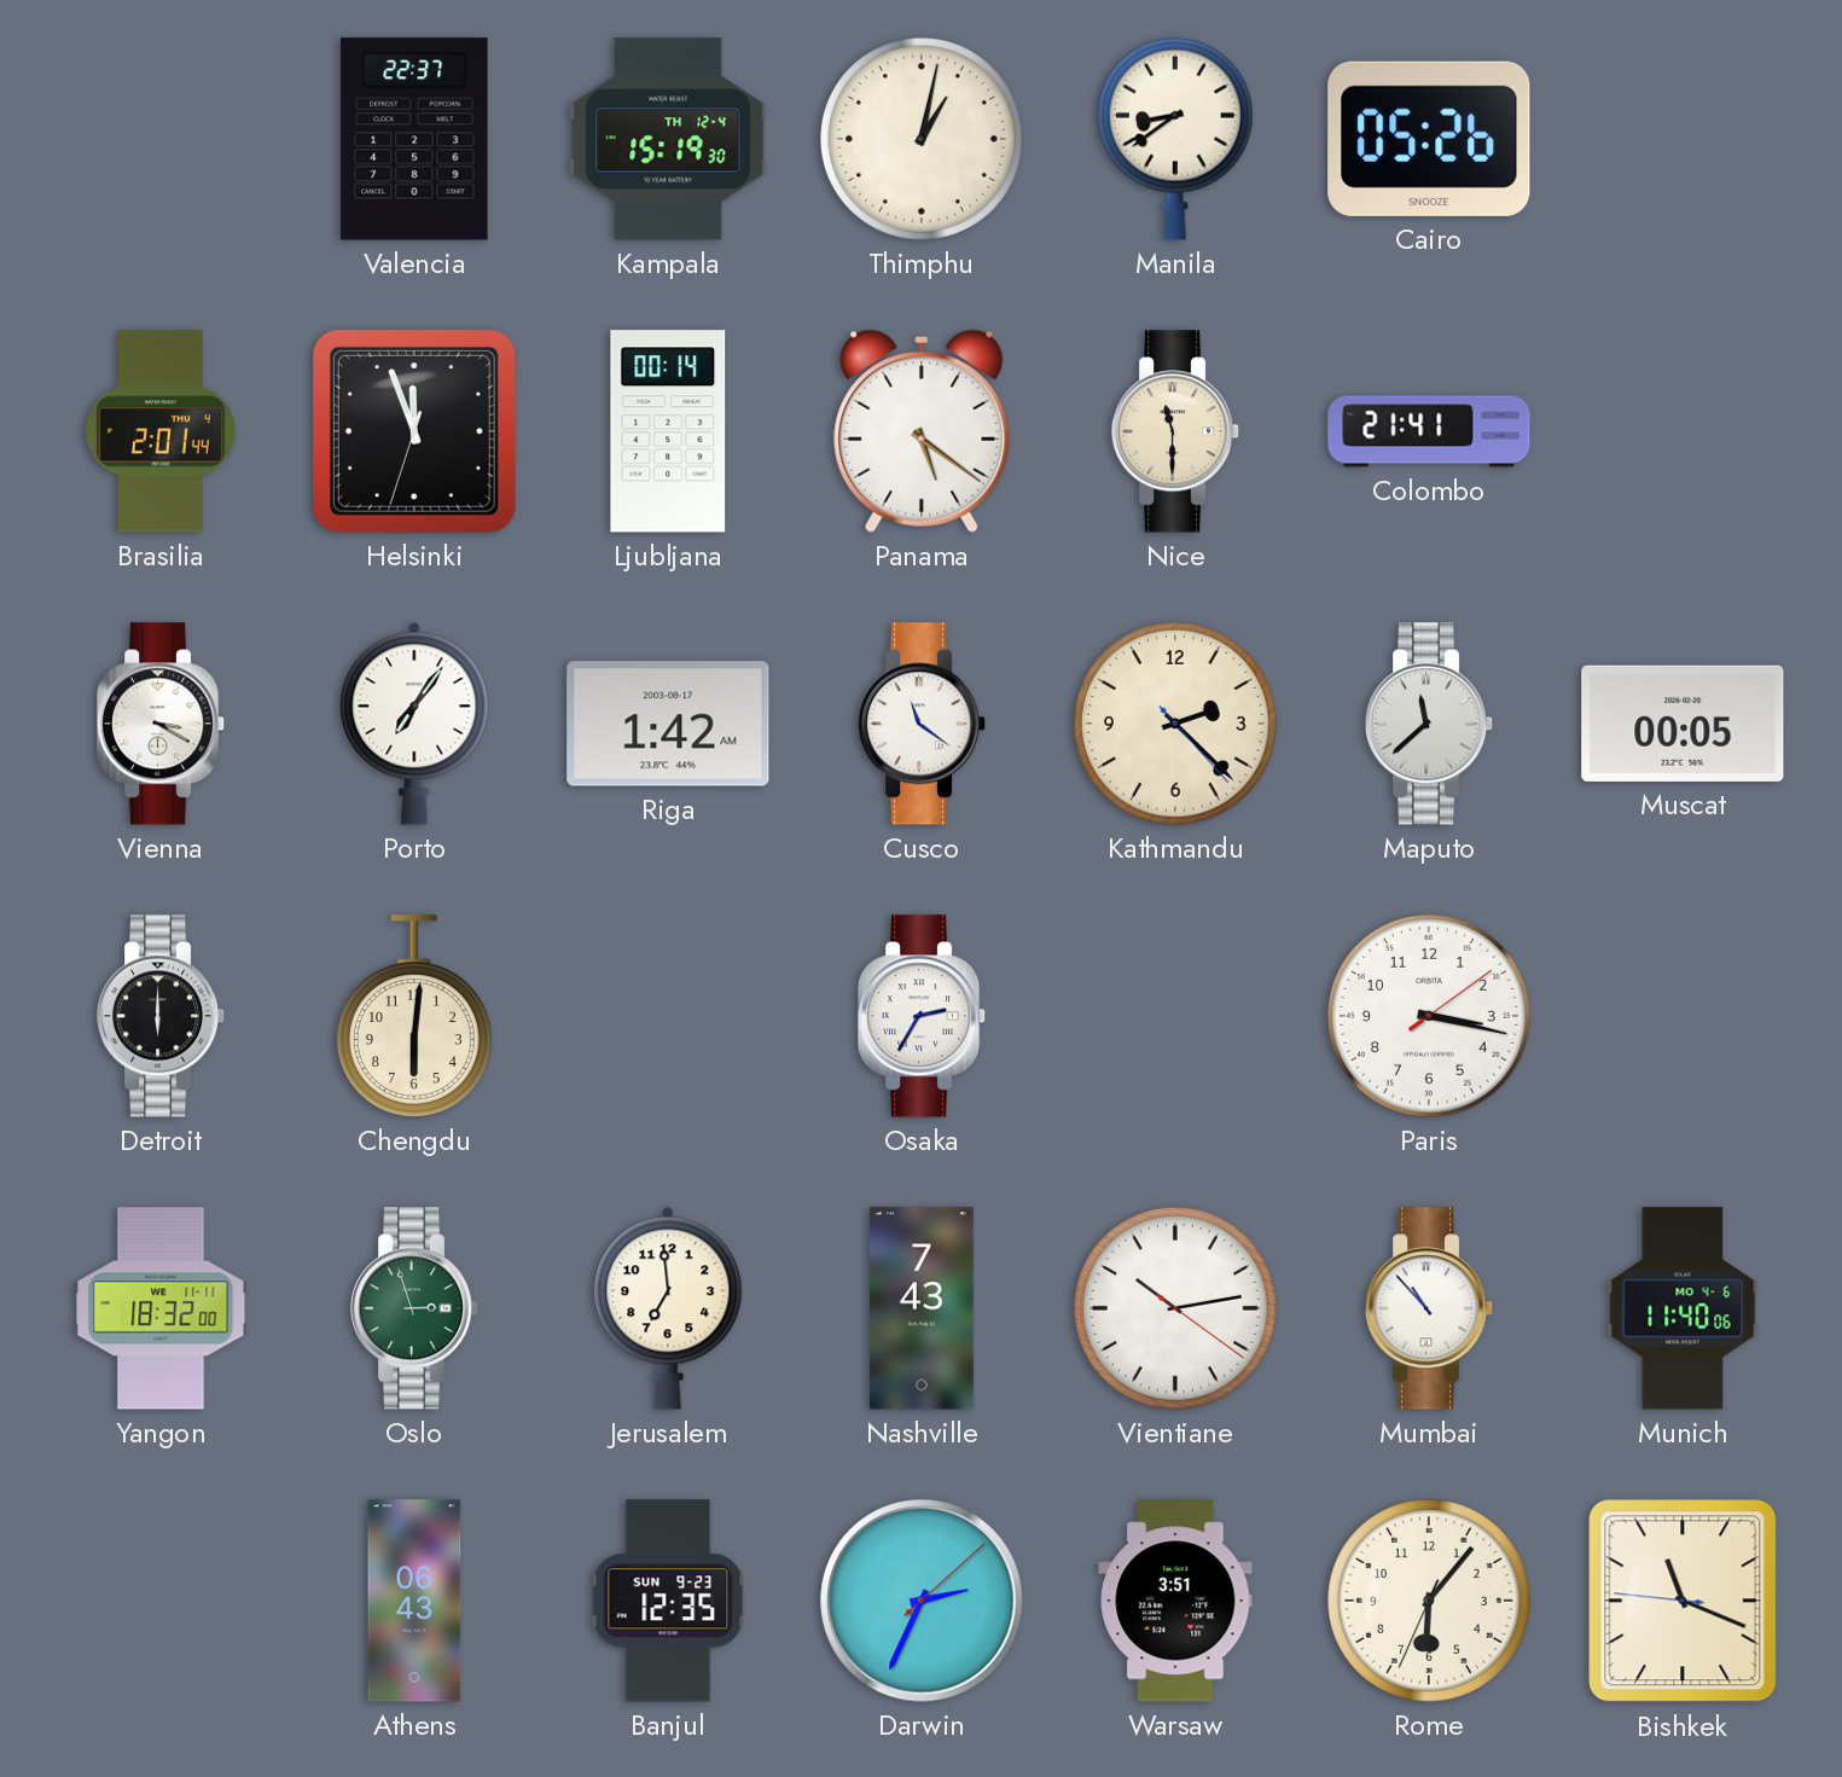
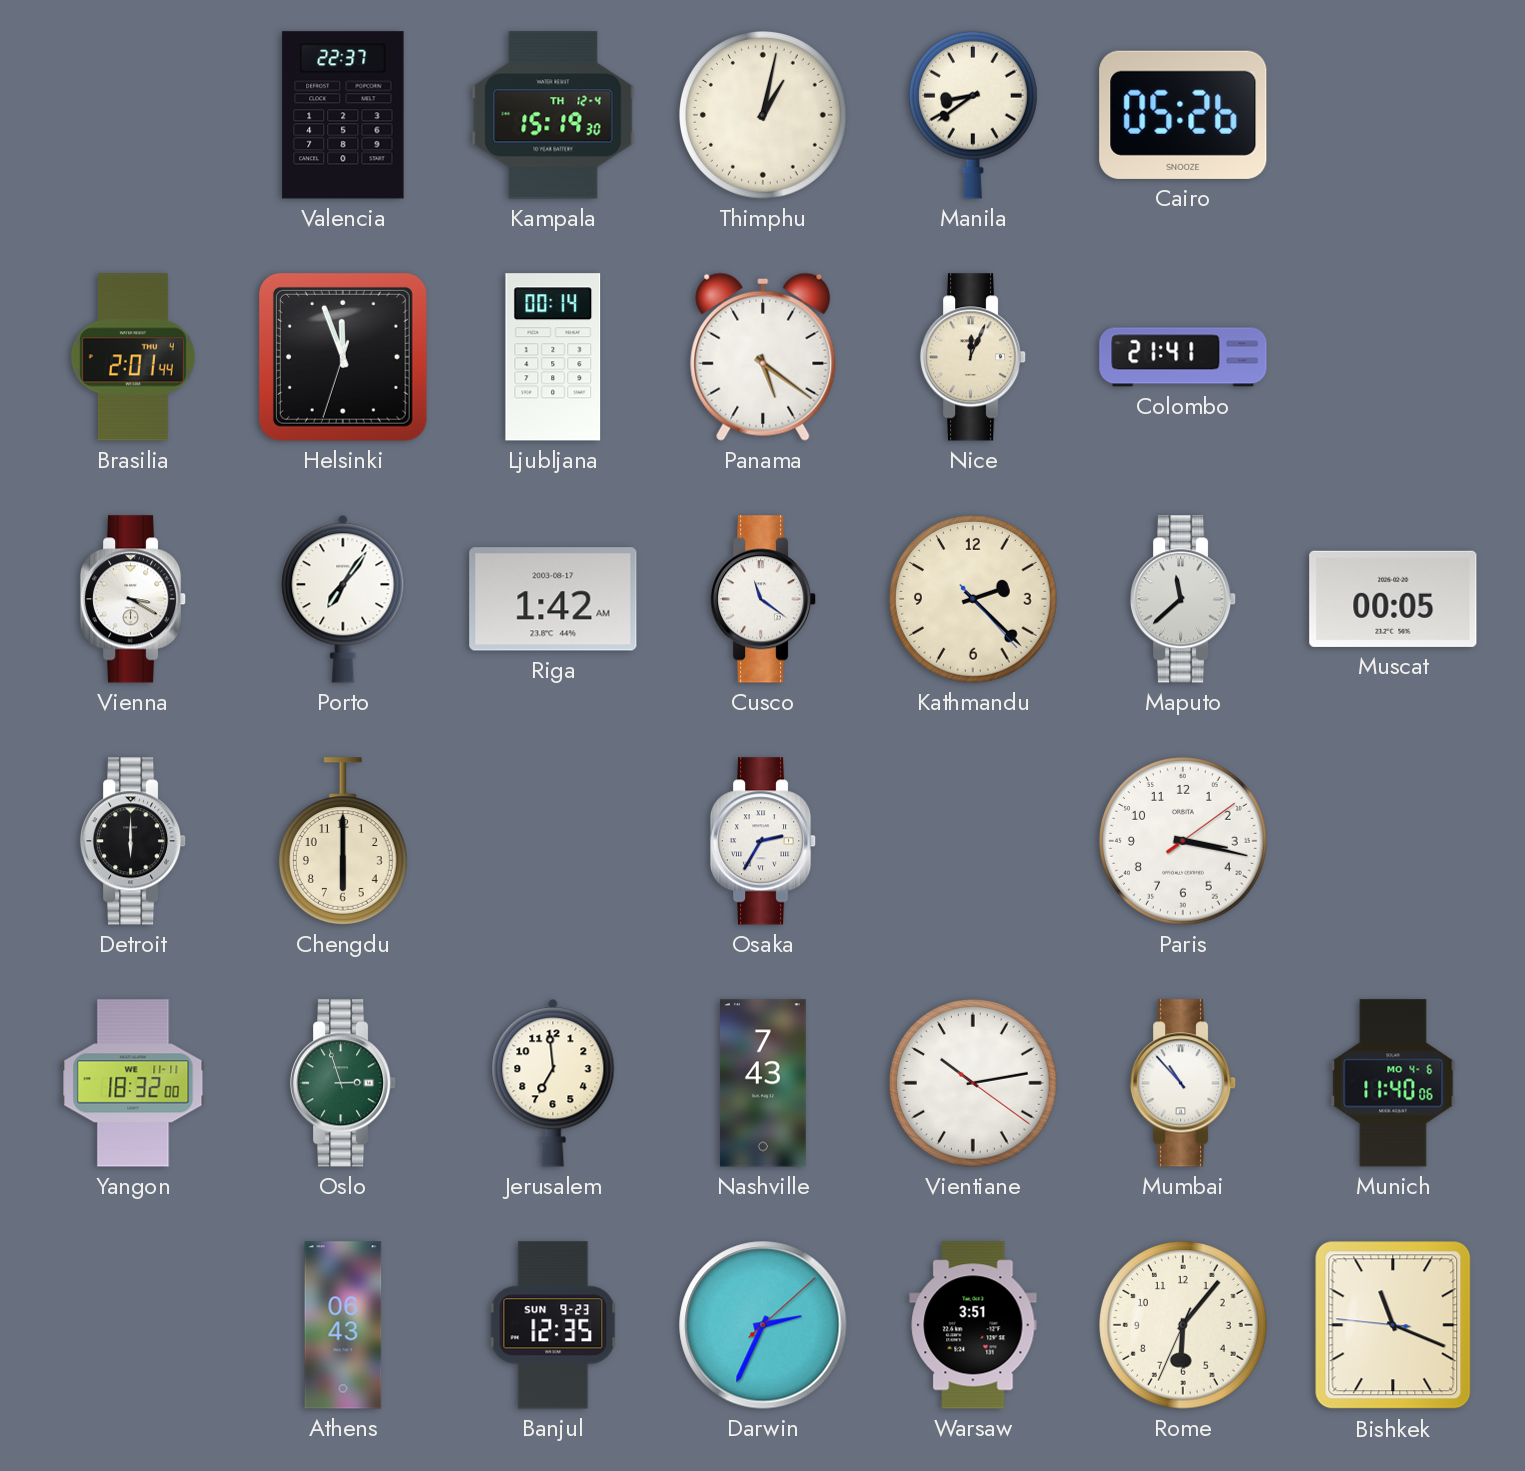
Nice: 11:30 -> 12:04
Chengdu: 6:01 -> 6:00
